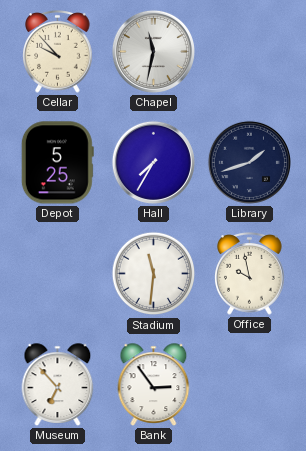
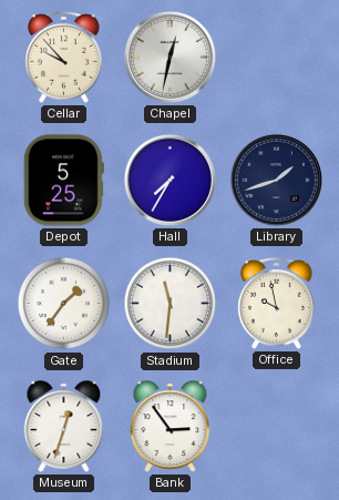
Chapel: 11:32 -> 12:32
Gate: none -> 1:36
Museum: 6:53 -> 12:33
